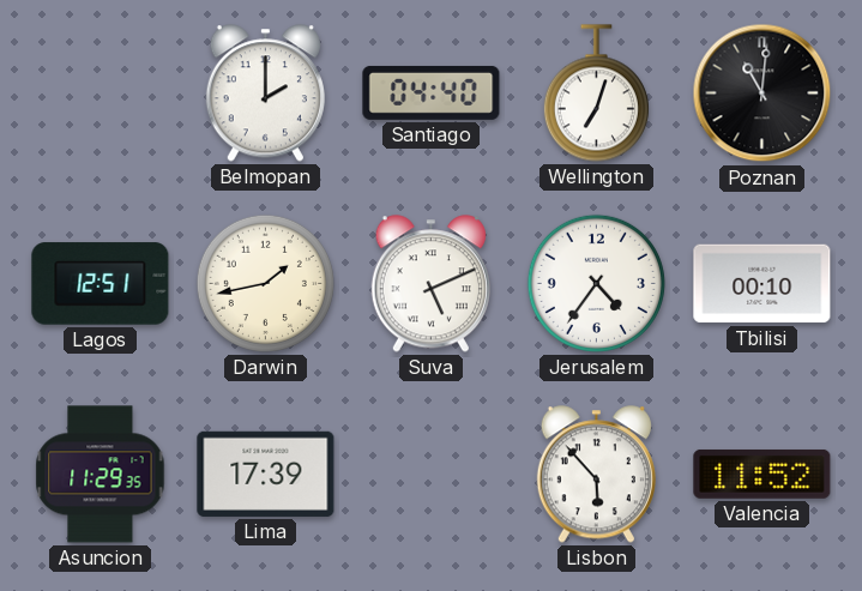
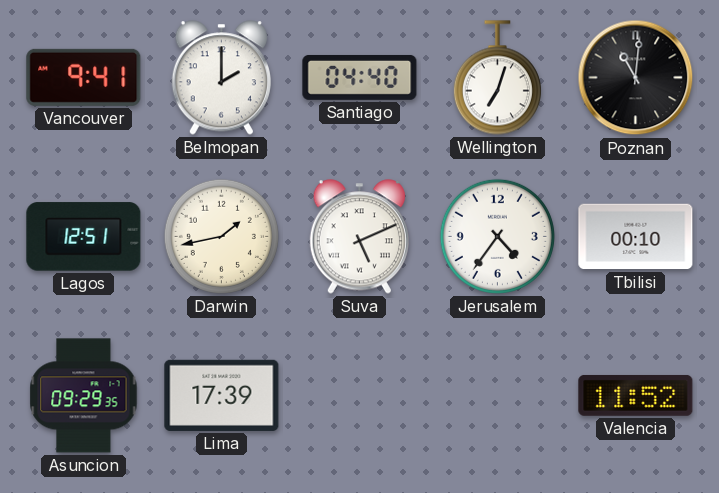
Vancouver: none -> 9:41
Asuncion: 11:29 -> 09:29
Lisbon: 5:53 -> none
